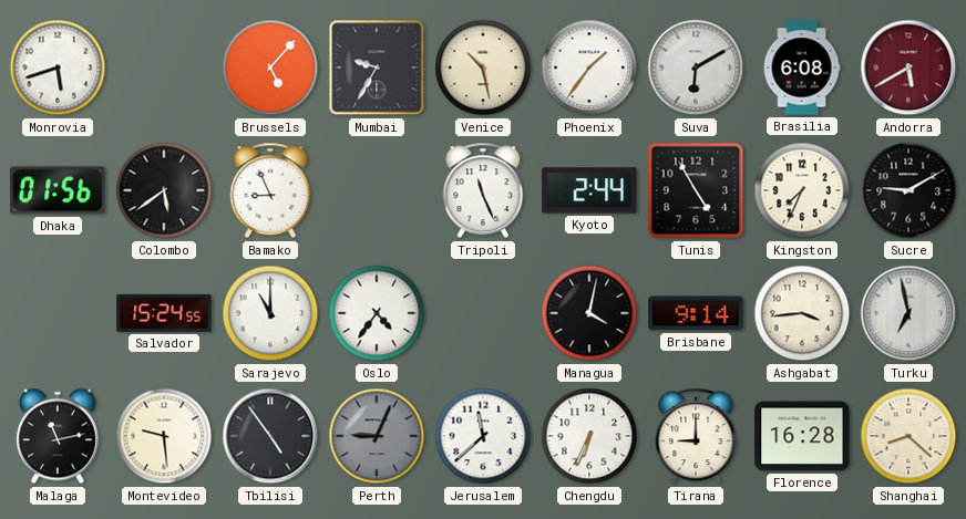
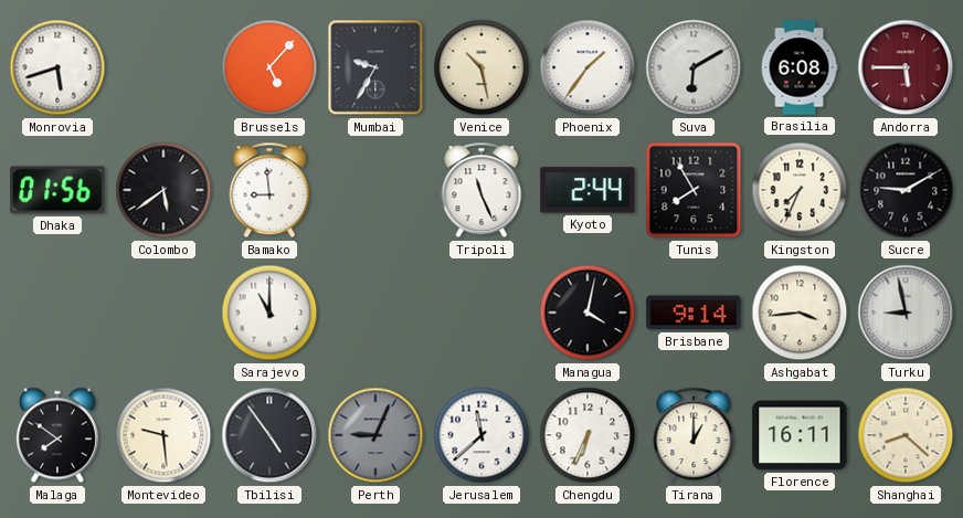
Andorra: 5:40 -> 5:45
Bamako: 8:56 -> 8:59
Tunis: 4:55 -> 7:55
Salvador: 15:24 -> none
Oslo: 4:36 -> none
Turku: 6:58 -> 8:58
Malaga: 11:13 -> 7:51
Tirana: 9:00 -> 1:00
Florence: 16:28 -> 16:11
